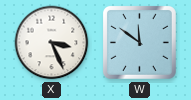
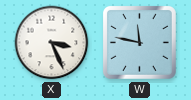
W: 11:51 -> 11:47
